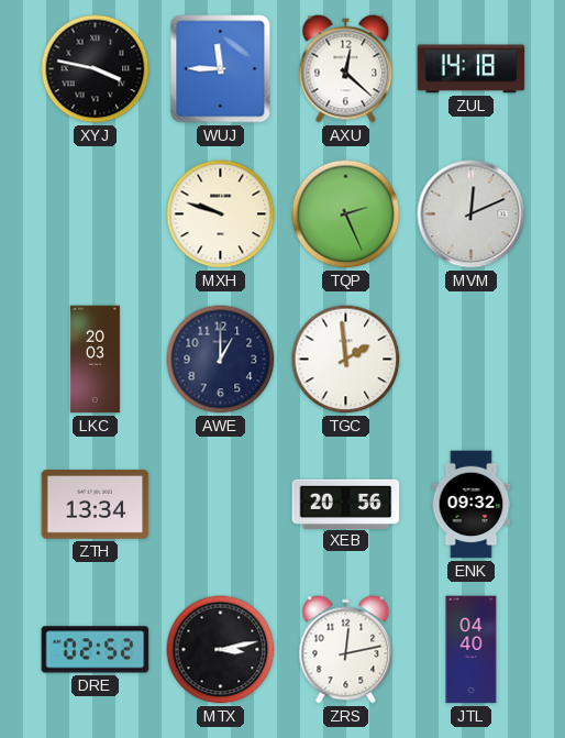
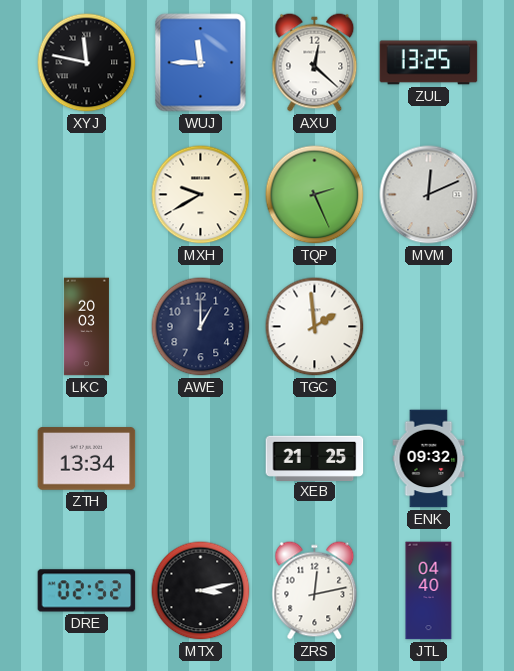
XYJ: 3:47 -> 11:47
ZUL: 14:18 -> 13:25
MXH: 9:48 -> 9:40
XEB: 20:56 -> 21:25
